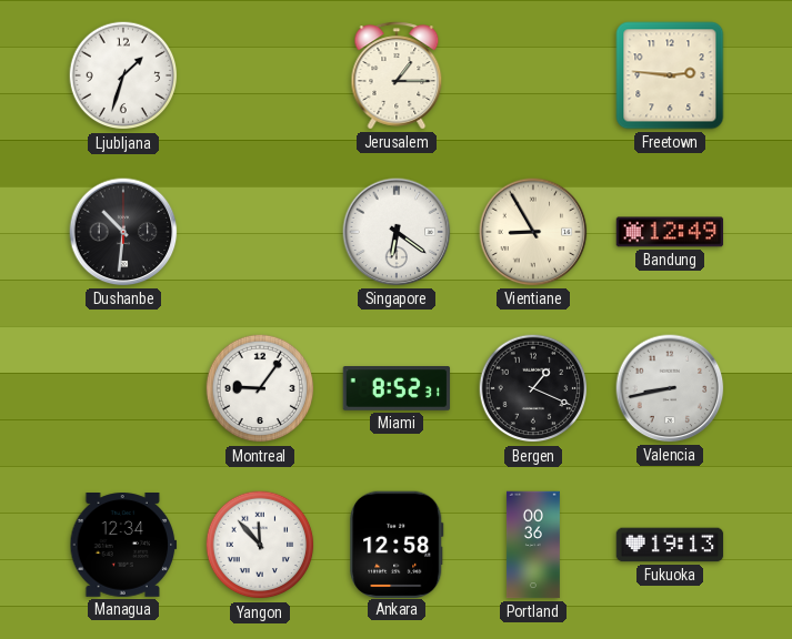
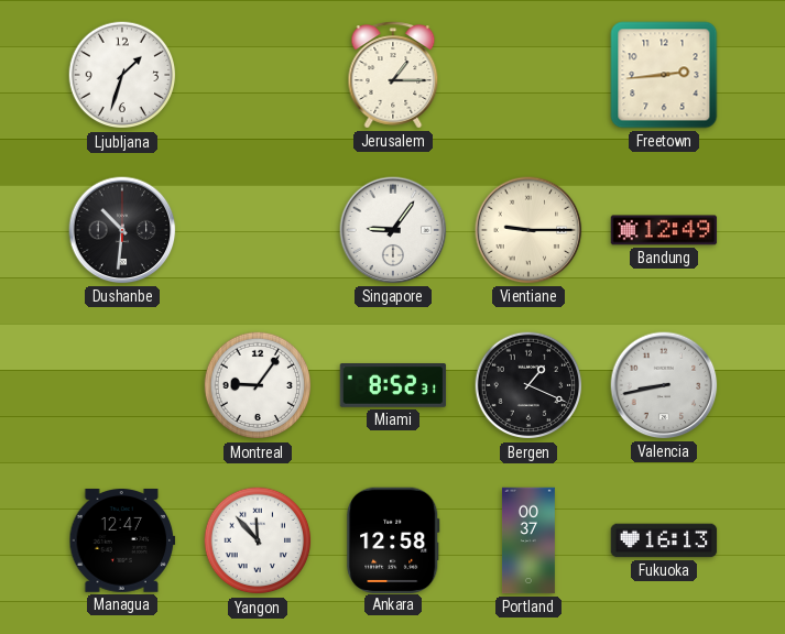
Freetown: 2:46 -> 2:44
Singapore: 6:21 -> 9:06
Vientiane: 8:55 -> 9:15
Managua: 12:34 -> 12:47
Portland: 00:36 -> 00:37
Fukuoka: 19:13 -> 16:13
